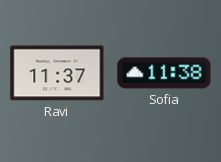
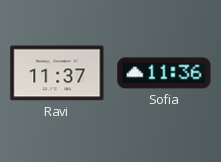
Sofia: 11:38 -> 11:36
